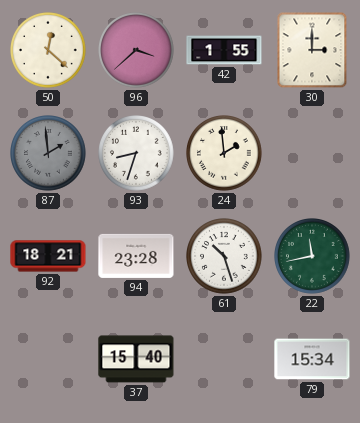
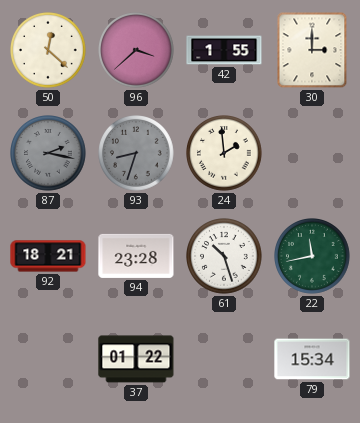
87: 1:59 -> 2:17
93 dial: white -> grey
37: 15:40 -> 01:22
